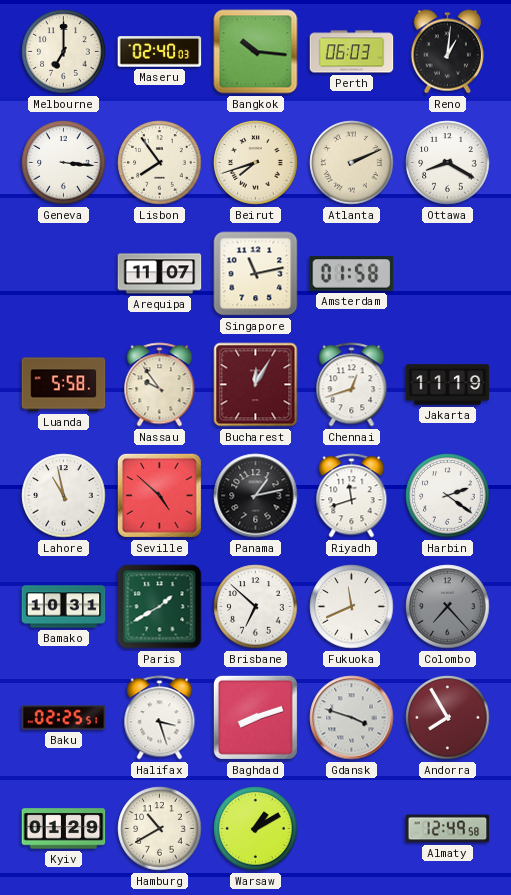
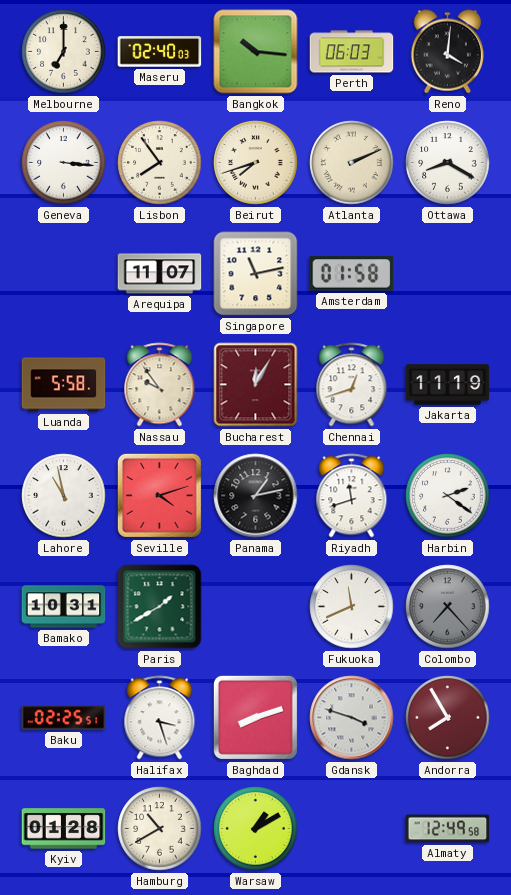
Reno: 1:01 -> 4:01
Seville: 4:52 -> 4:12
Brisbane: 6:52 -> none
Kyiv: 01:29 -> 01:28
